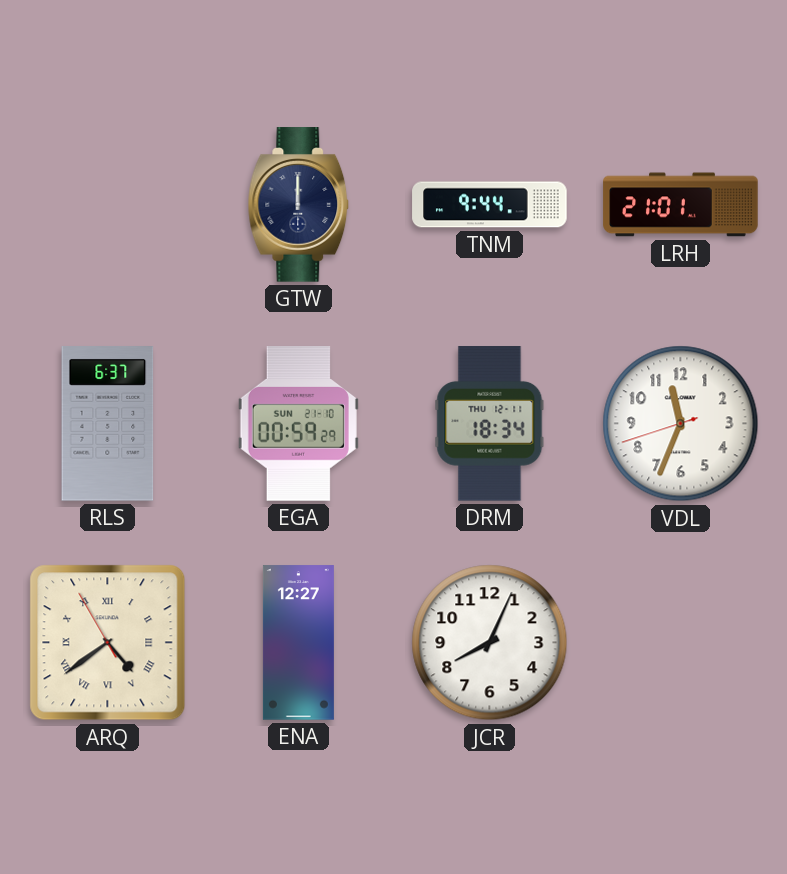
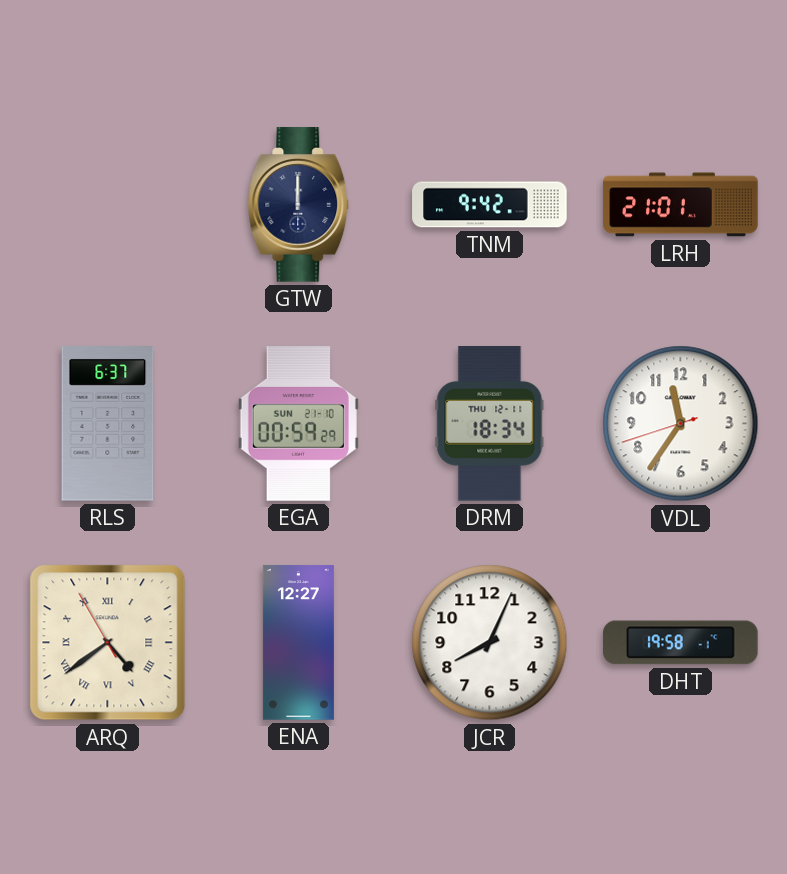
TNM: 9:44 -> 9:42
VDL: 11:33 -> 11:35
DHT: none -> 19:58
